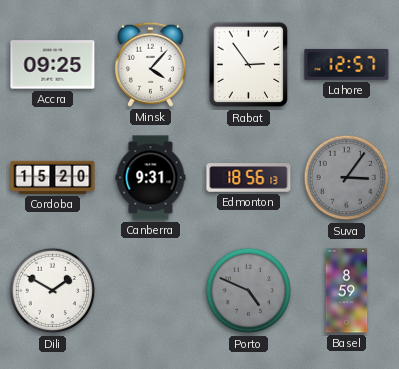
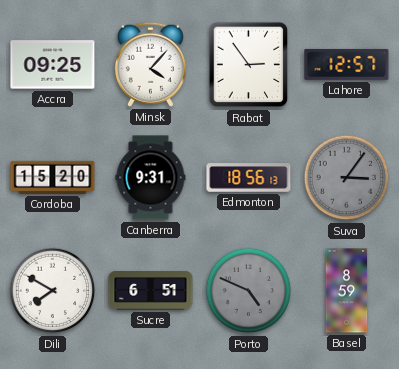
Dili: 1:50 -> 7:50
Sucre: none -> 6:51
